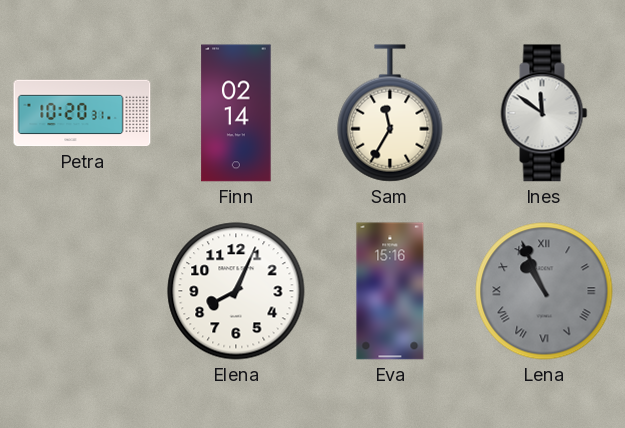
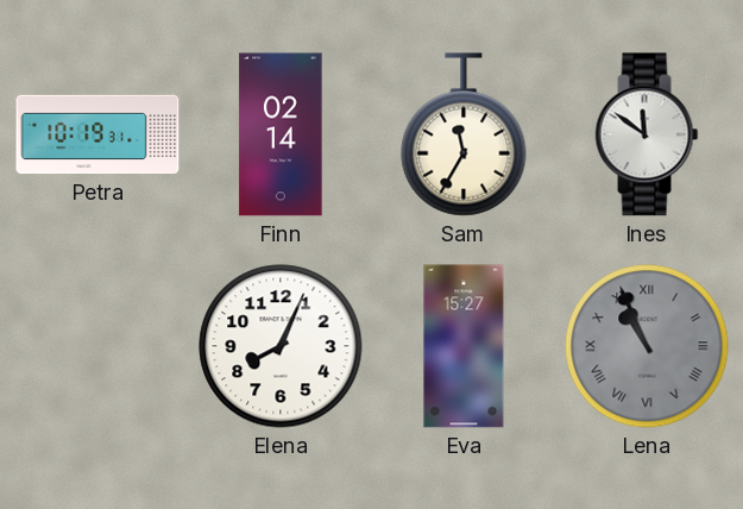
Petra: 10:20 -> 10:19
Eva: 15:16 -> 15:27
